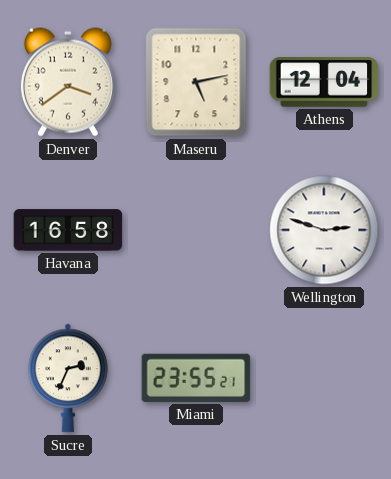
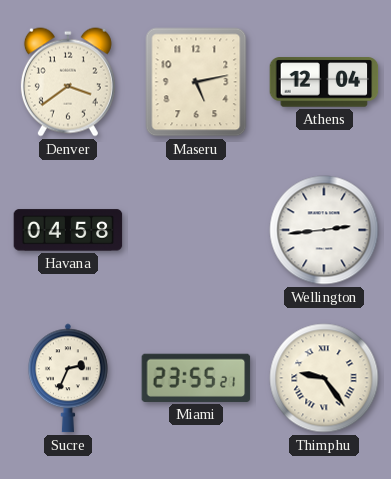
Havana: 16:58 -> 04:58
Wellington: 2:48 -> 2:44
Thimphu: none -> 9:24
